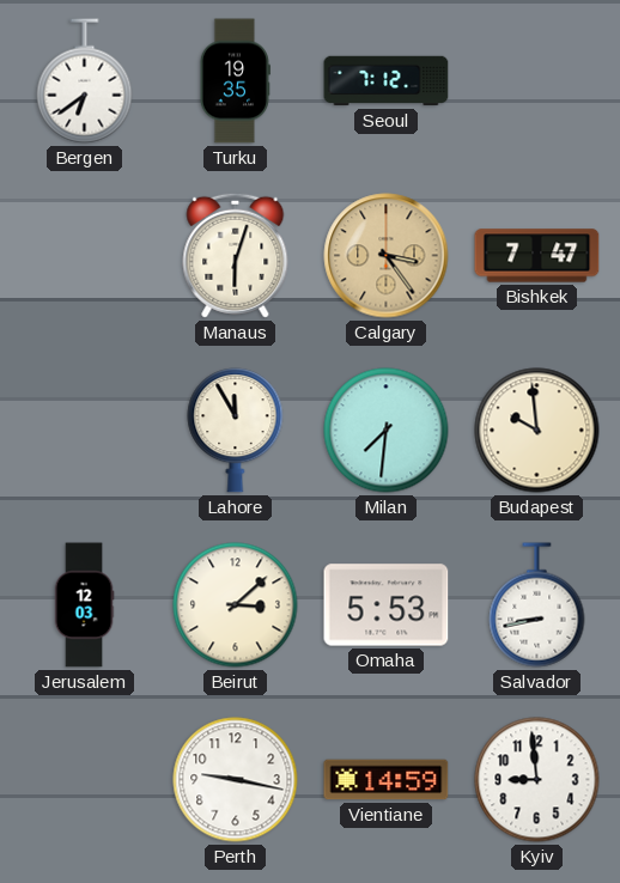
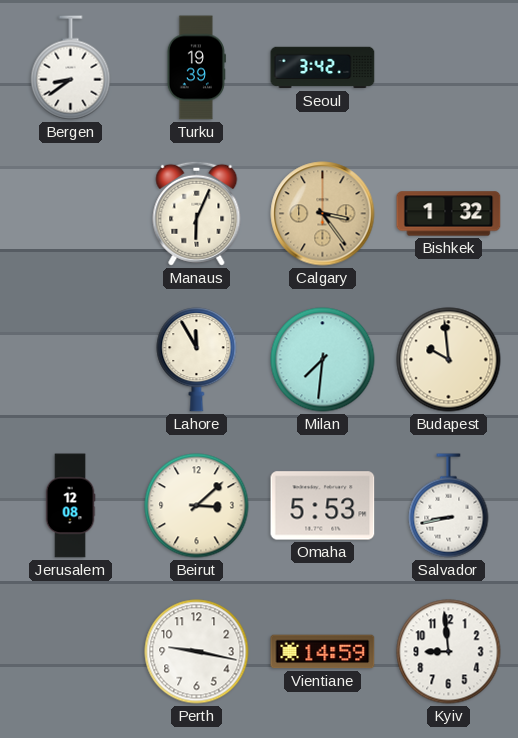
Bergen: 6:39 -> 8:39
Turku: 19:35 -> 19:39
Seoul: 7:12 -> 3:42
Manaus: 6:03 -> 6:04
Bishkek: 7:47 -> 1:32
Jerusalem: 12:03 -> 12:08
